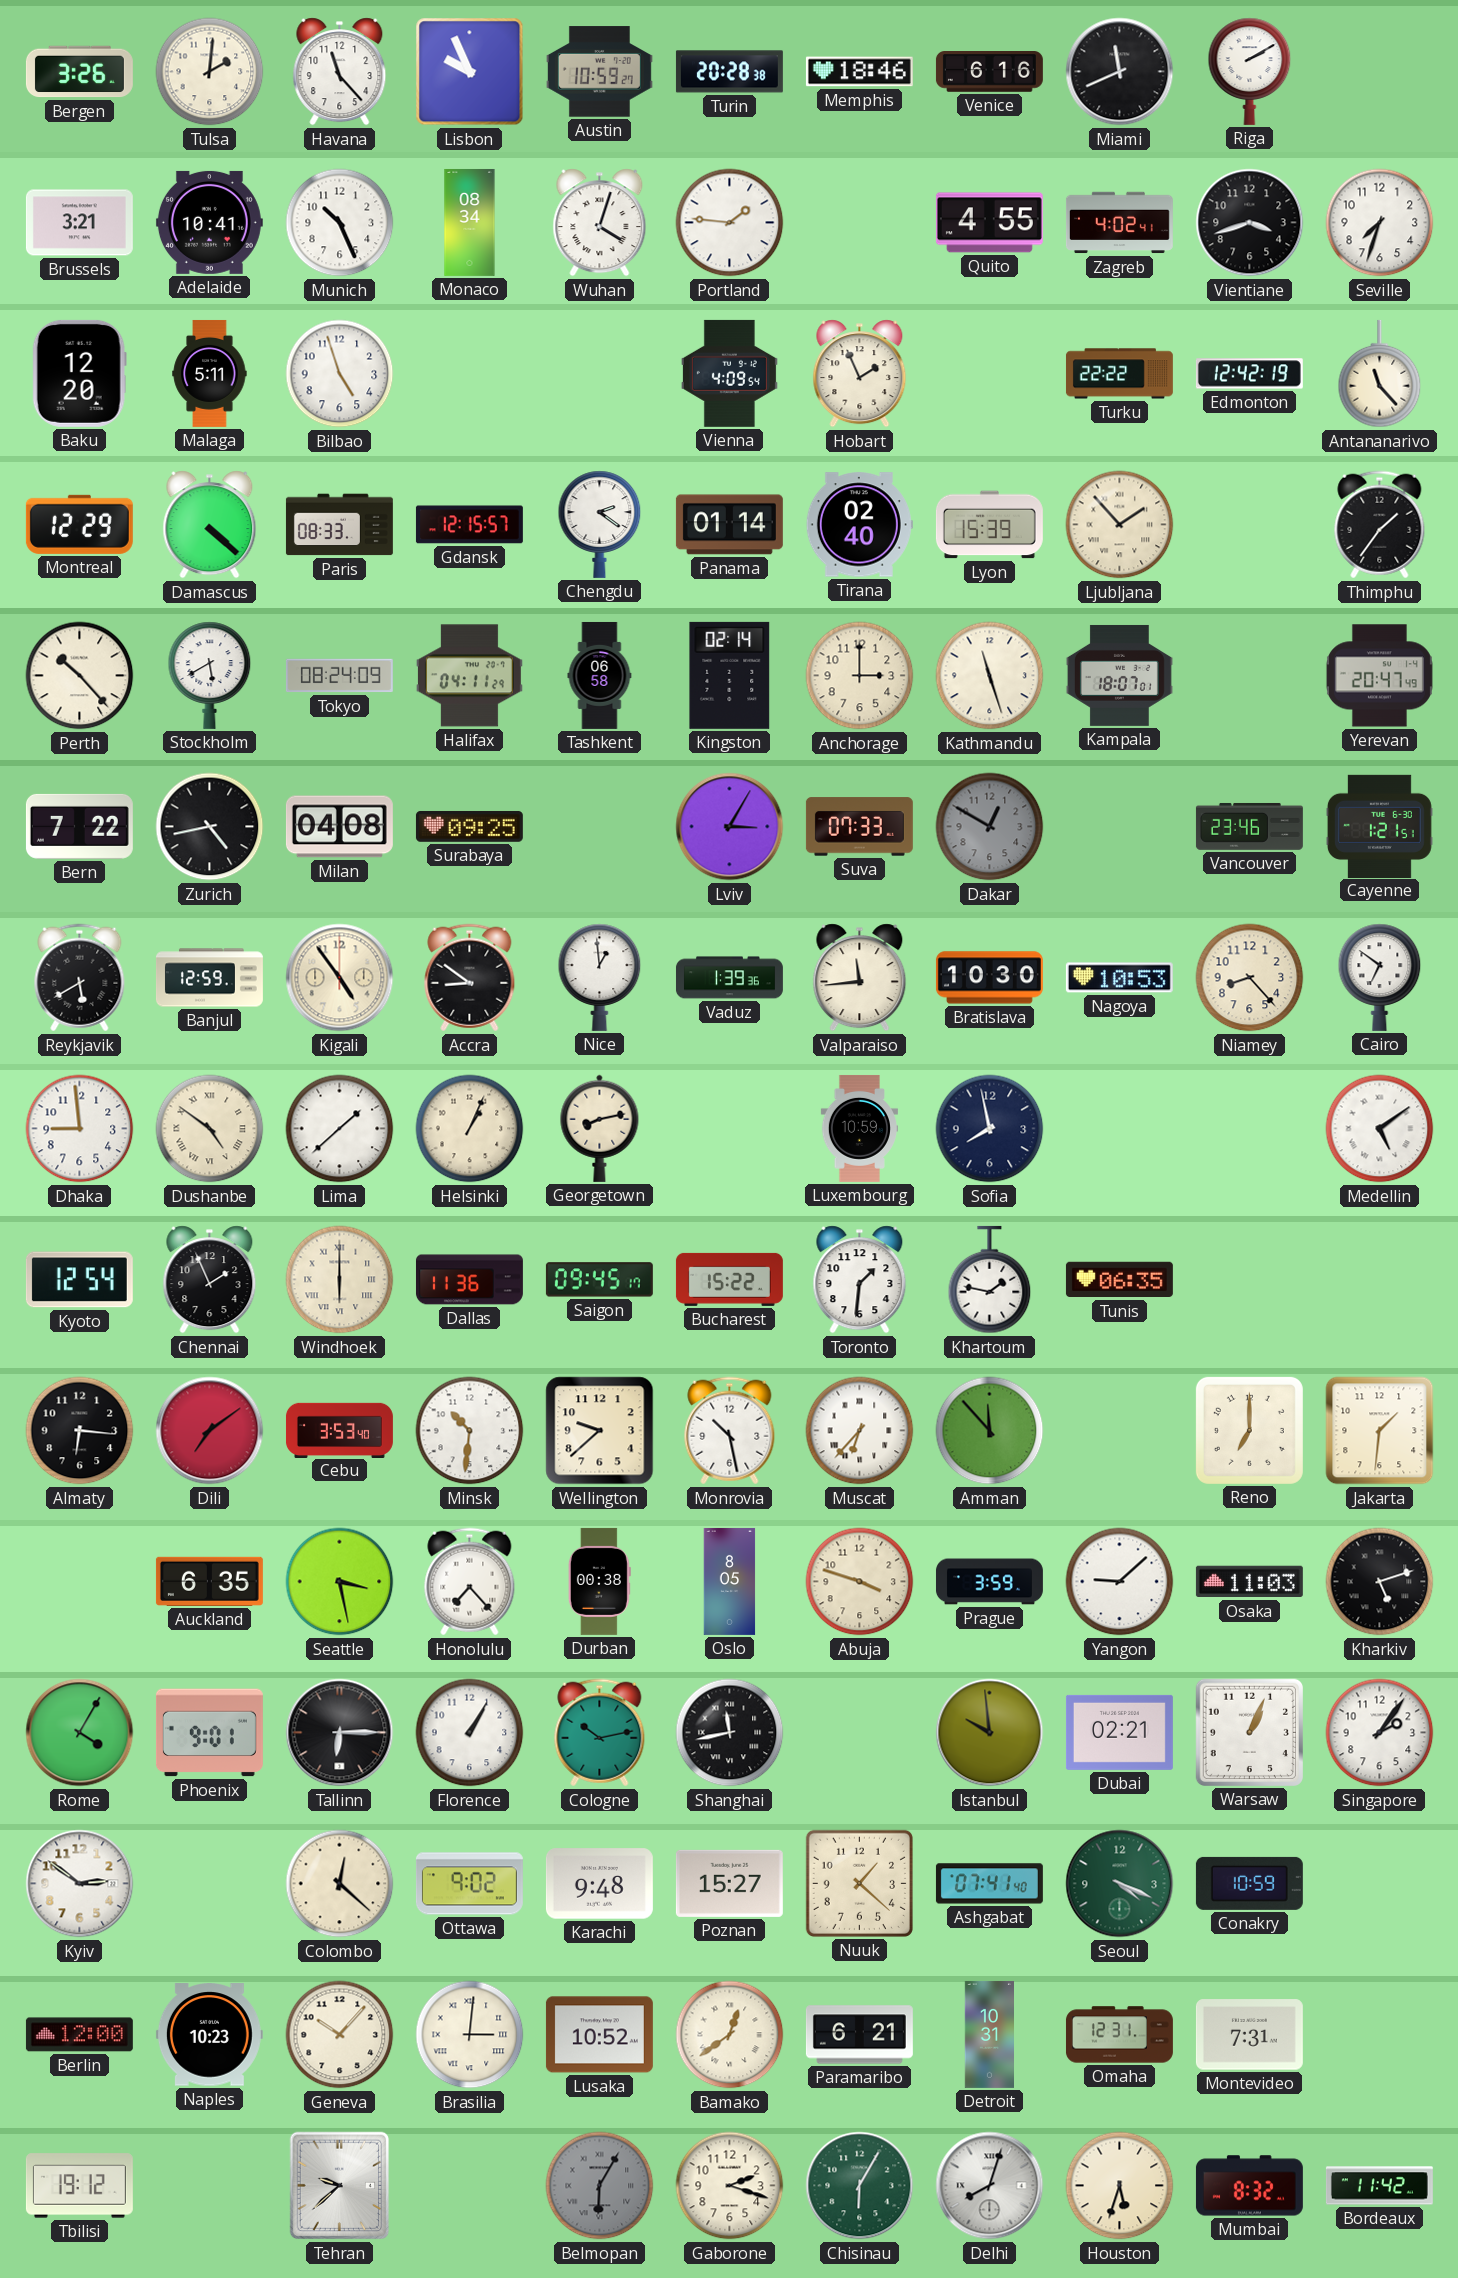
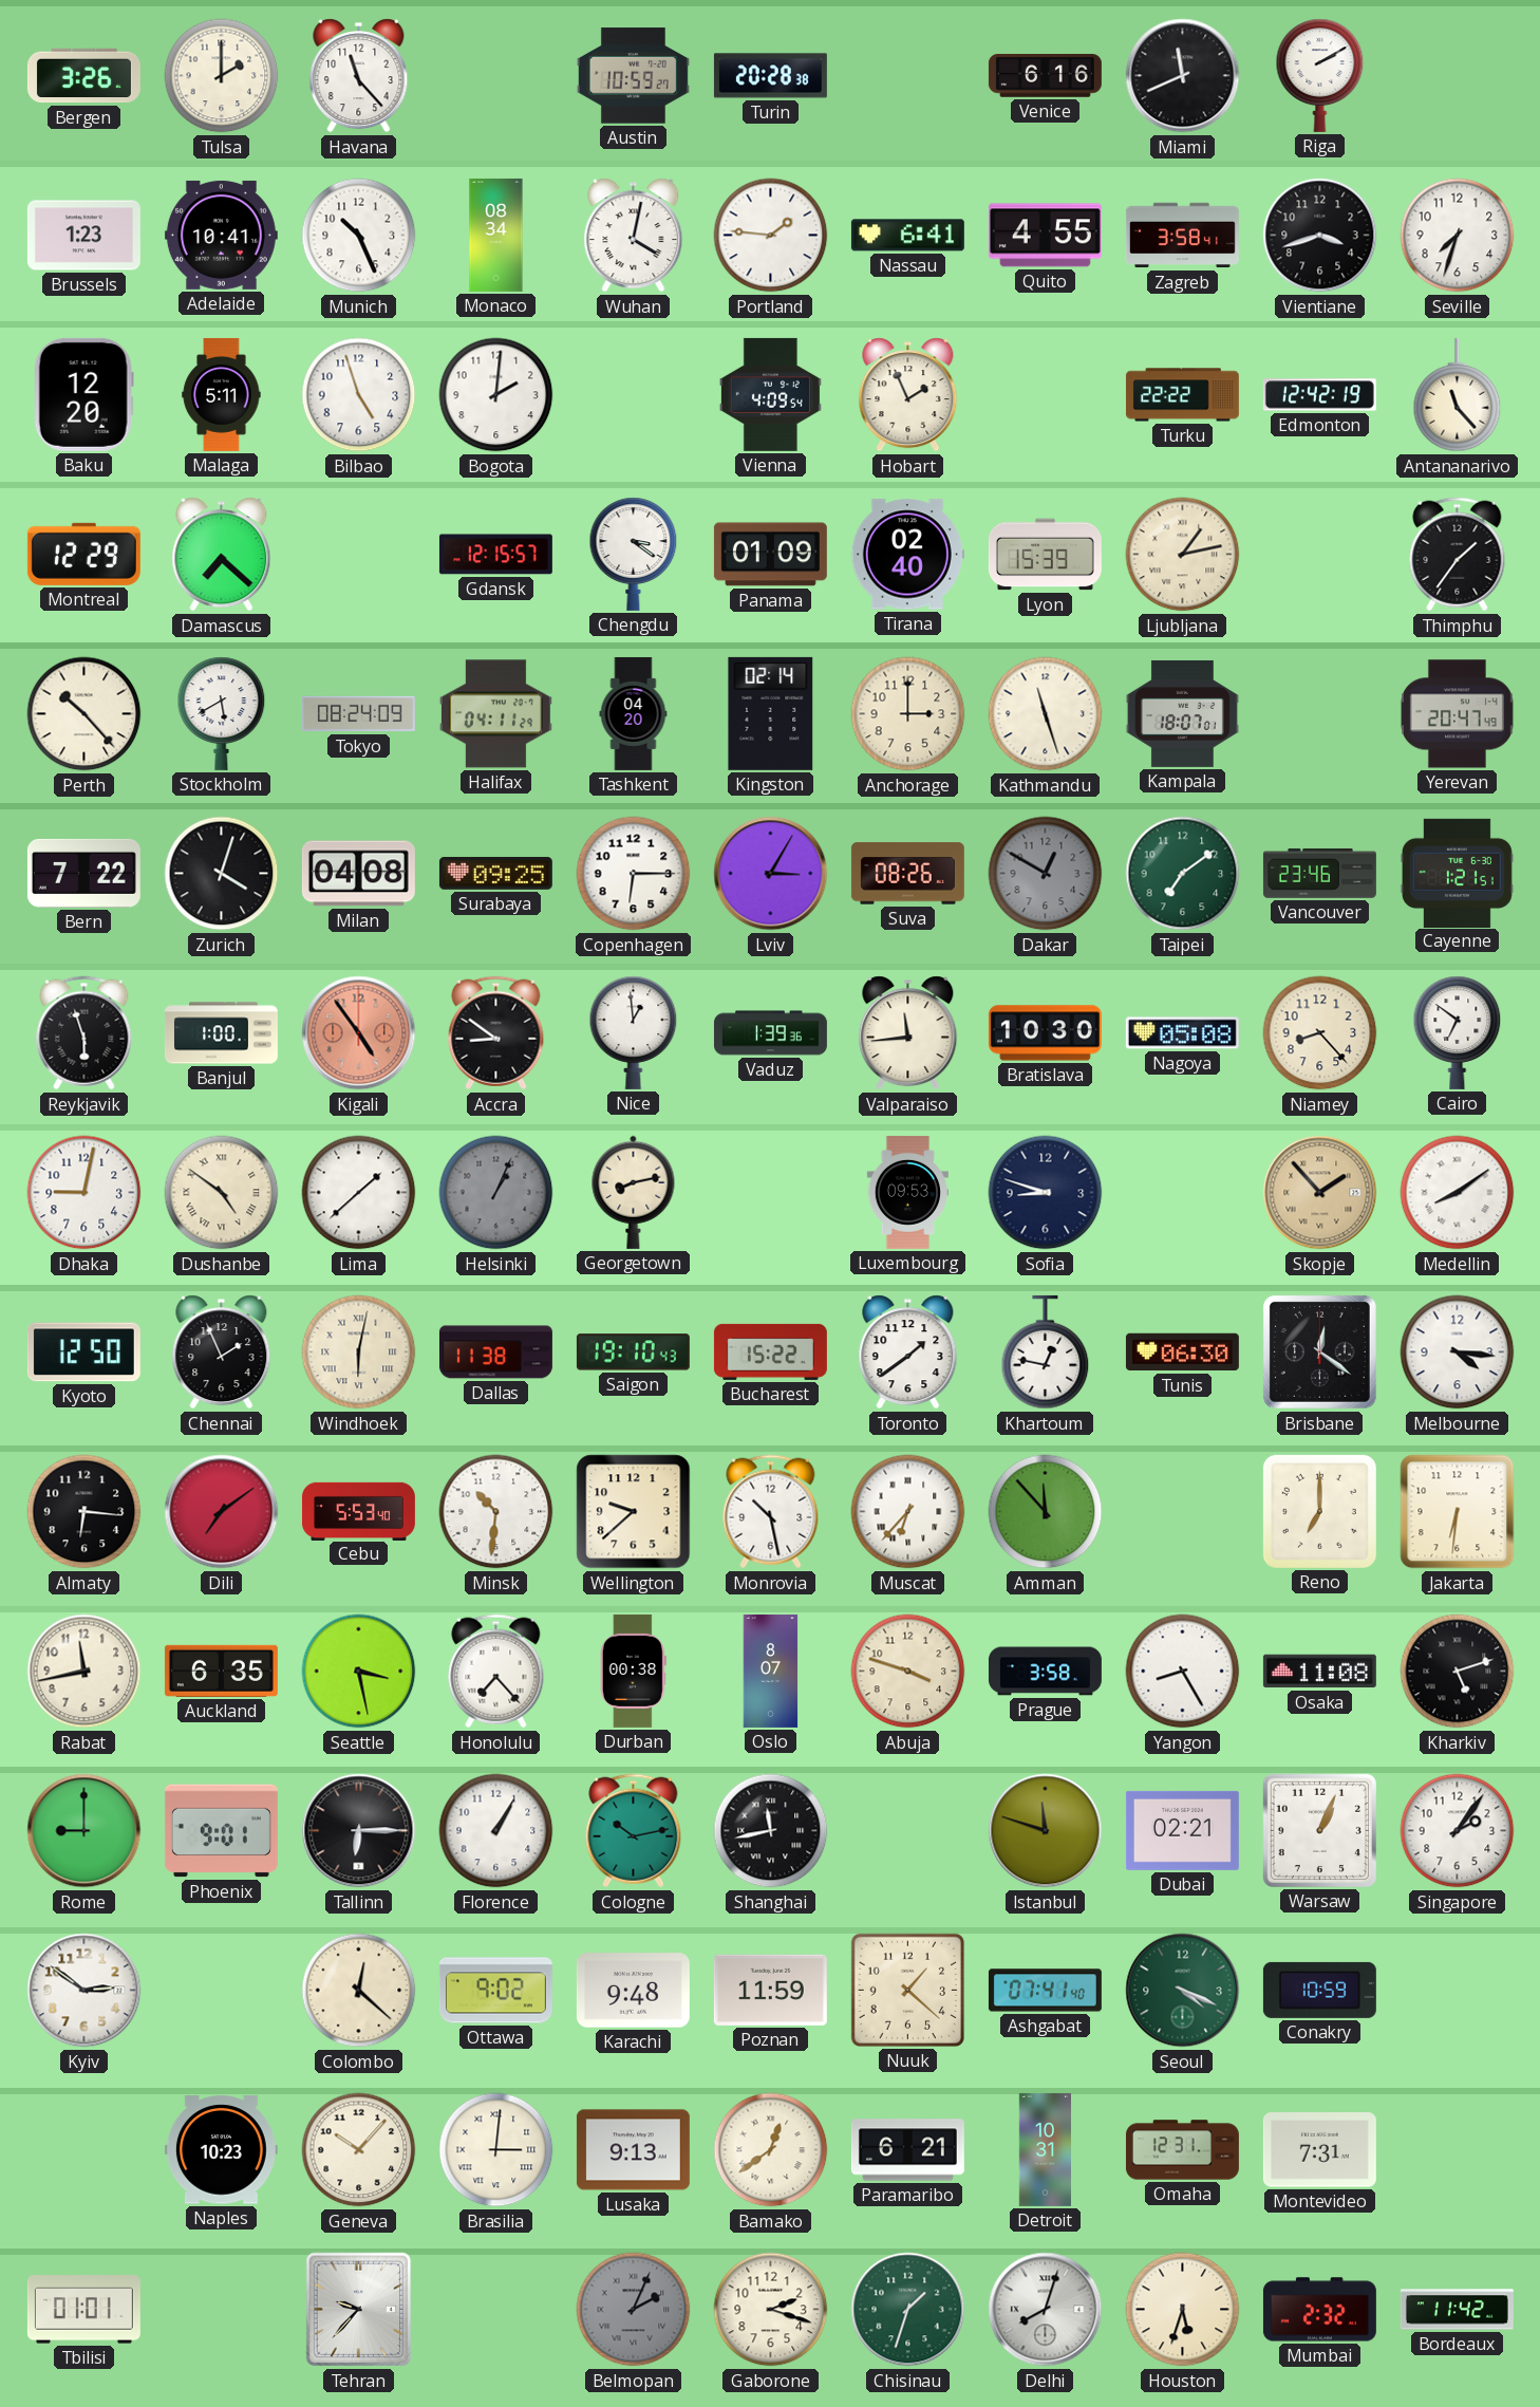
Tulsa: 2:01 -> 2:00
Lisbon: 9:56 -> none
Memphis: 18:46 -> none
Brussels: 3:21 -> 1:23
Wuhan: 4:03 -> 4:02
Nassau: none -> 6:41
Zagreb: 4:02 -> 3:58
Bogota: none -> 2:01
Damascus: 4:22 -> 7:22
Paris: 08:33 -> none
Chengdu: 2:21 -> 3:21
Panama: 01:14 -> 01:09
Ljubljana: 1:53 -> 1:13
Tashkent: 06:58 -> 04:20
Zurich: 4:43 -> 4:03
Copenhagen: none -> 6:15
Suva: 07:33 -> 08:26
Taipei: none -> 7:09
Reykjavik: 5:40 -> 5:57
Banjul: 12:59 -> 1:00
Kigali dial: cream -> salmon
Nagoya: 10:53 -> 05:08
Dhaka: 8:59 -> 9:02
Helsinki dial: cream -> grey
Luxembourg: 10:59 -> 09:53
Sofia: 7:58 -> 8:48
Skopje: none -> 1:53
Medellin: 5:09 -> 8:09
Kyoto: 12:54 -> 12:50
Windhoek: 6:00 -> 6:02
Dallas: 11:36 -> 11:38
Saigon: 09:45 -> 19:10
Toronto: 1:31 -> 1:39
Khartoum: 1:47 -> 12:47
Tunis: 06:35 -> 06:30
Brisbane: none -> 12:21
Melbourne: none -> 4:16
Cebu: 3:53 -> 5:53
Jakarta: 1:31 -> 6:31
Rabat: none -> 11:43
Oslo: 8:05 -> 8:07
Prague: 3:59 -> 3:58
Yangon: 9:08 -> 8:25
Osaka: 11:03 -> 11:08
Rome: 4:05 -> 9:00
Istanbul: 9:59 -> 11:48
Poznan: 15:27 -> 11:59
Berlin: 12:00 -> none
Lusaka: 10:52 -> 9:13
Tbilisi: 19:12 -> 01:01
Tehran: 9:38 -> 9:37
Belmopan: 6:05 -> 2:04
Chisinau: 6:05 -> 1:33
Mumbai: 8:32 -> 2:32
